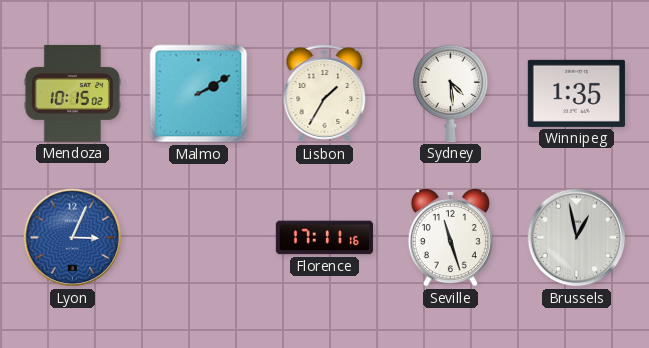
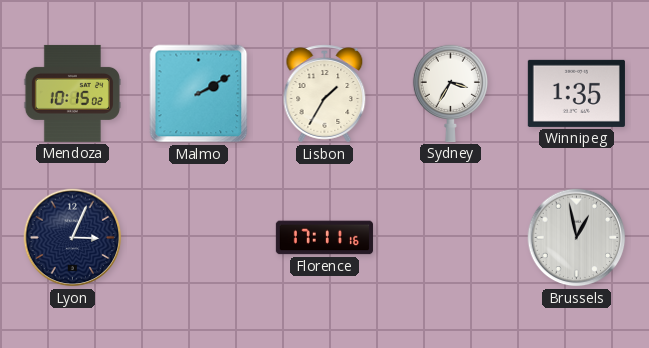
Sydney: 4:29 -> 3:35
Lyon dial: blue -> navy
Seville: 11:27 -> none
